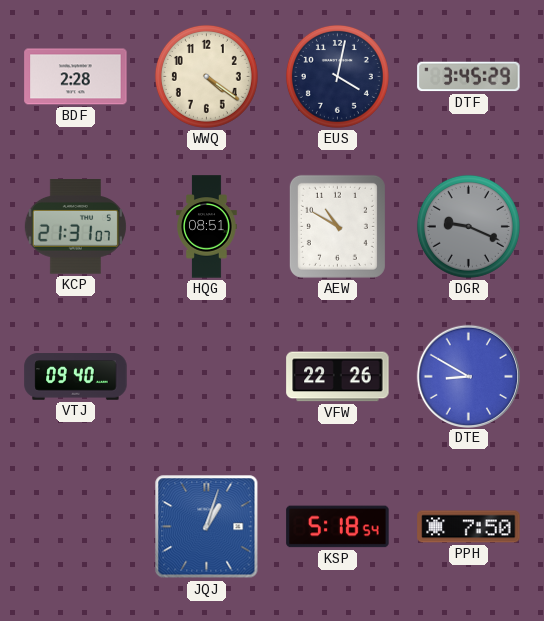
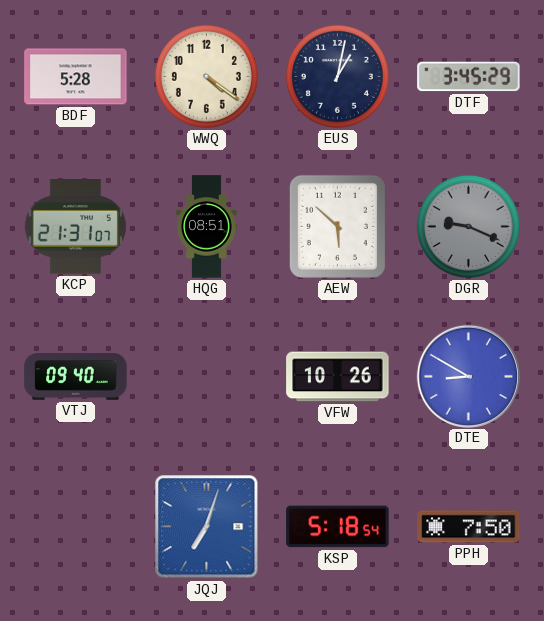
BDF: 2:28 -> 5:28
EUS: 4:02 -> 1:02
AEW: 10:50 -> 5:52
VFW: 22:26 -> 10:26
JQJ: 1:03 -> 7:03
